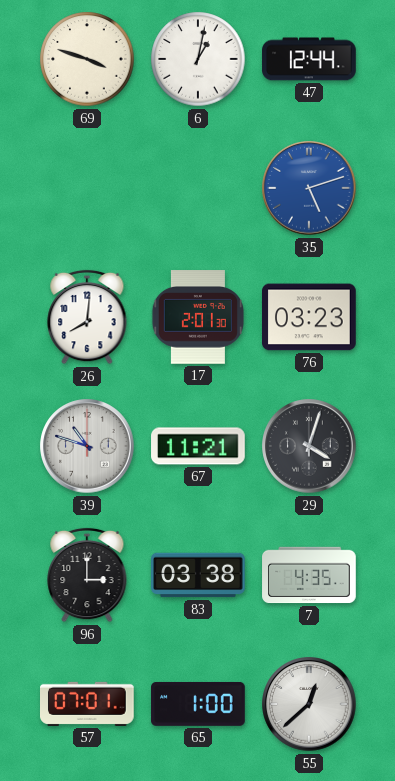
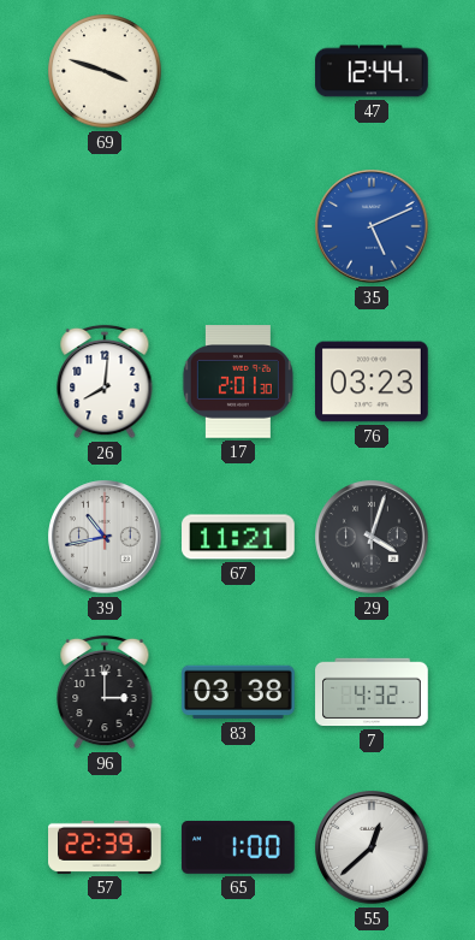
6: 1:02 -> none
35: 5:12 -> 5:11
39: 10:48 -> 10:43
7: 4:35 -> 4:32
57: 07:01 -> 22:39
